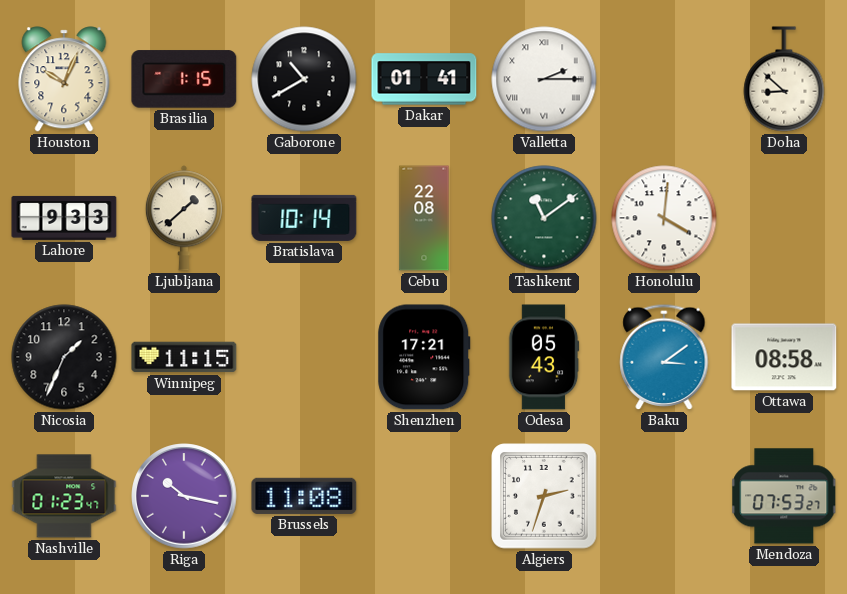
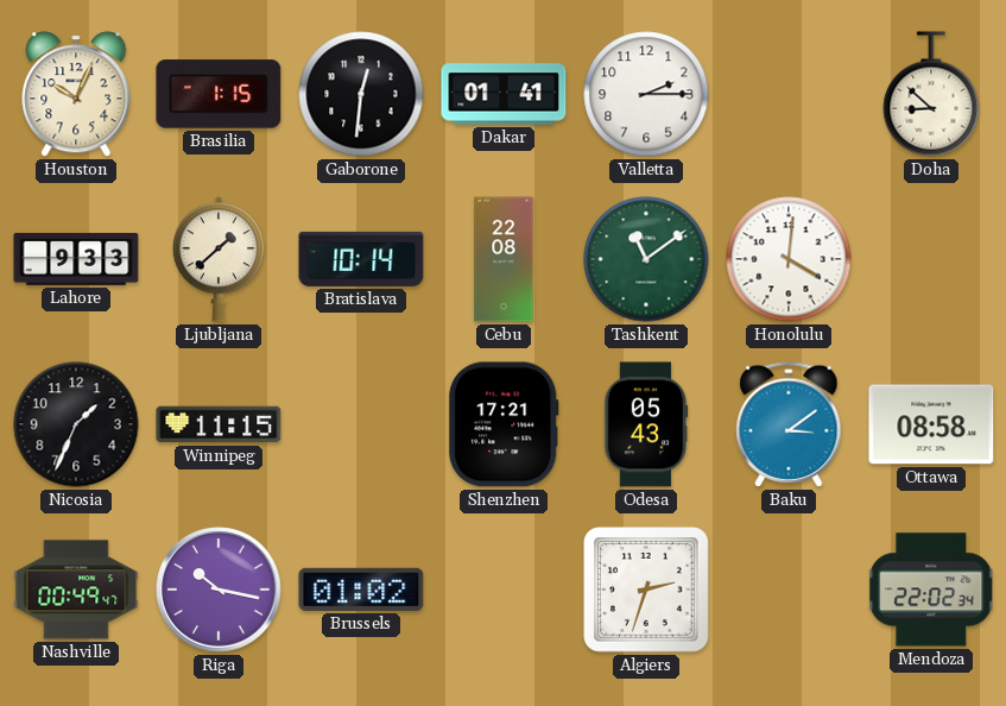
Gaborone: 10:40 -> 12:31
Valletta numerals: Roman -> Arabic
Nashville: 01:23 -> 00:49
Brussels: 11:08 -> 01:02
Mendoza: 07:53 -> 22:02
